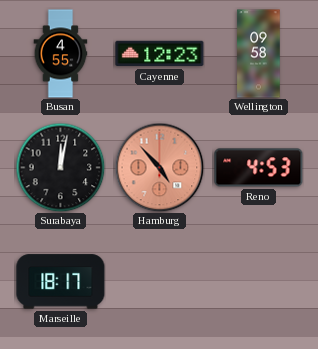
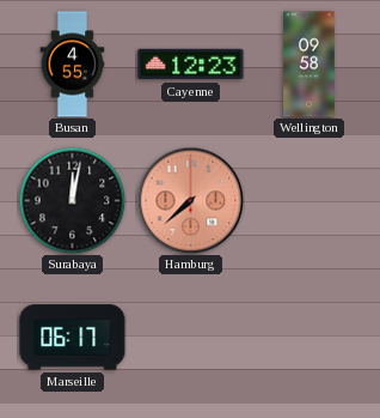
Hamburg: 4:53 -> 7:38
Reno: 4:53 -> none
Marseille: 18:17 -> 06:17
